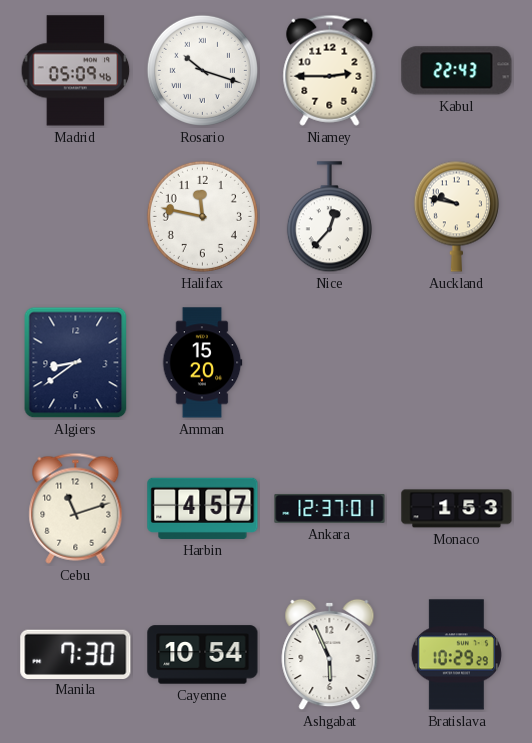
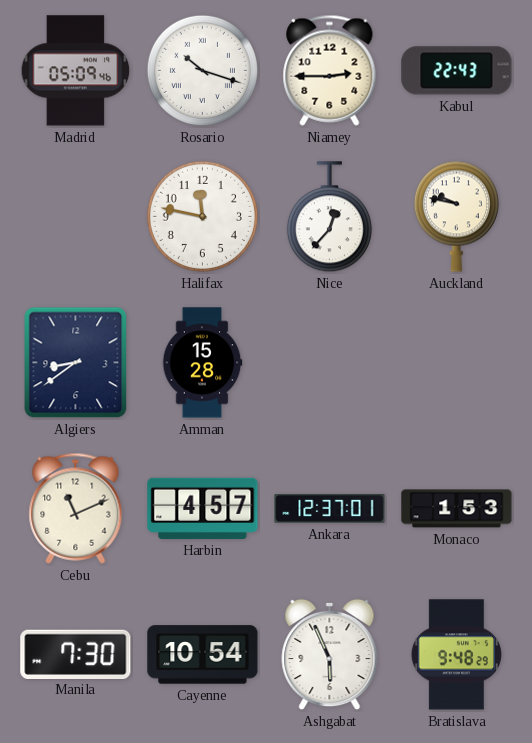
Amman: 15:20 -> 15:28
Cebu: 11:12 -> 11:11
Bratislava: 10:29 -> 9:48
